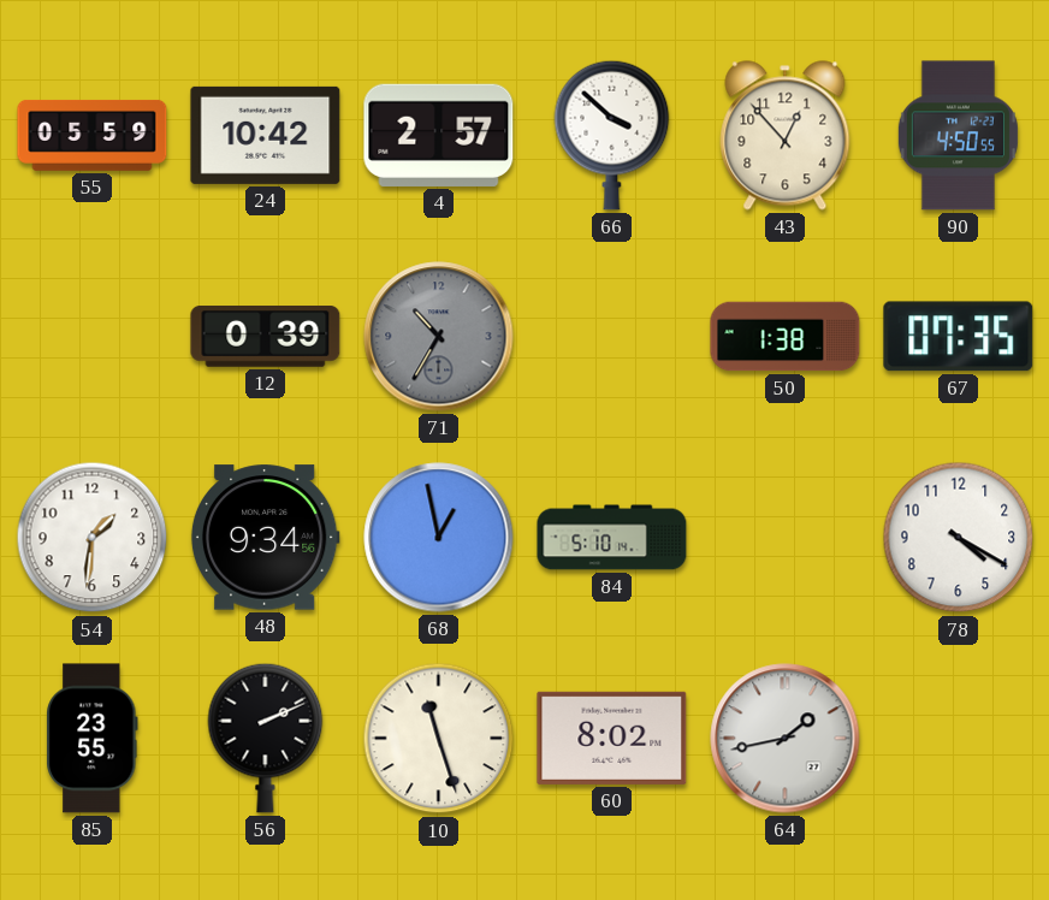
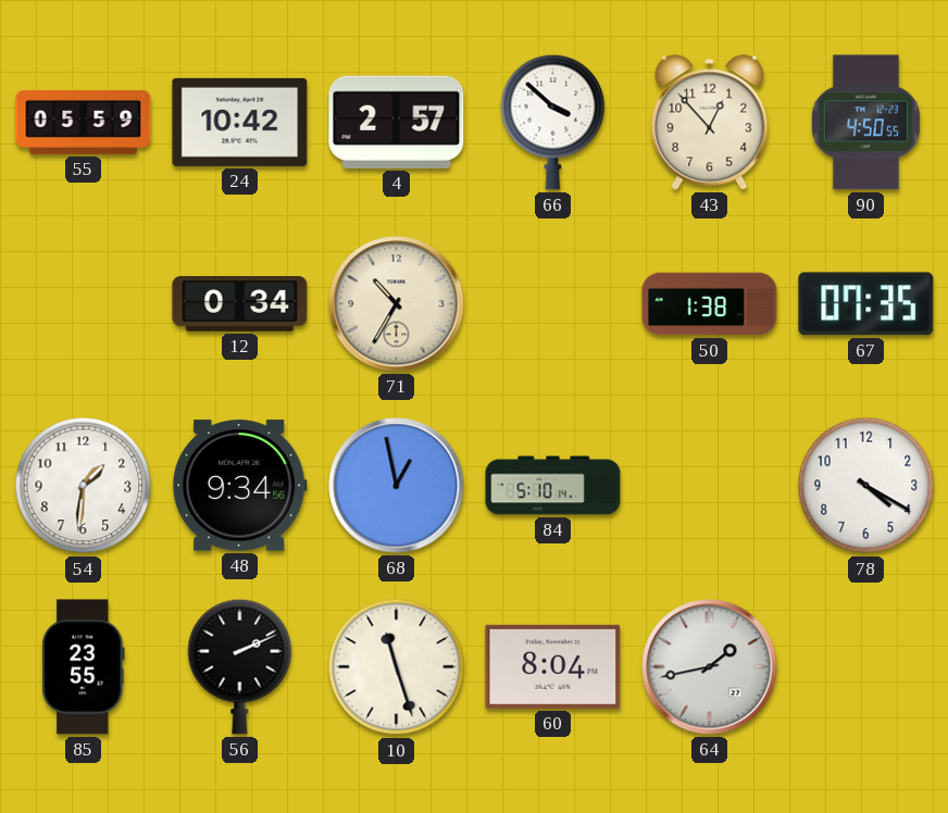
12: 0:39 -> 0:34
71 dial: grey -> cream
60: 8:02 -> 8:04
